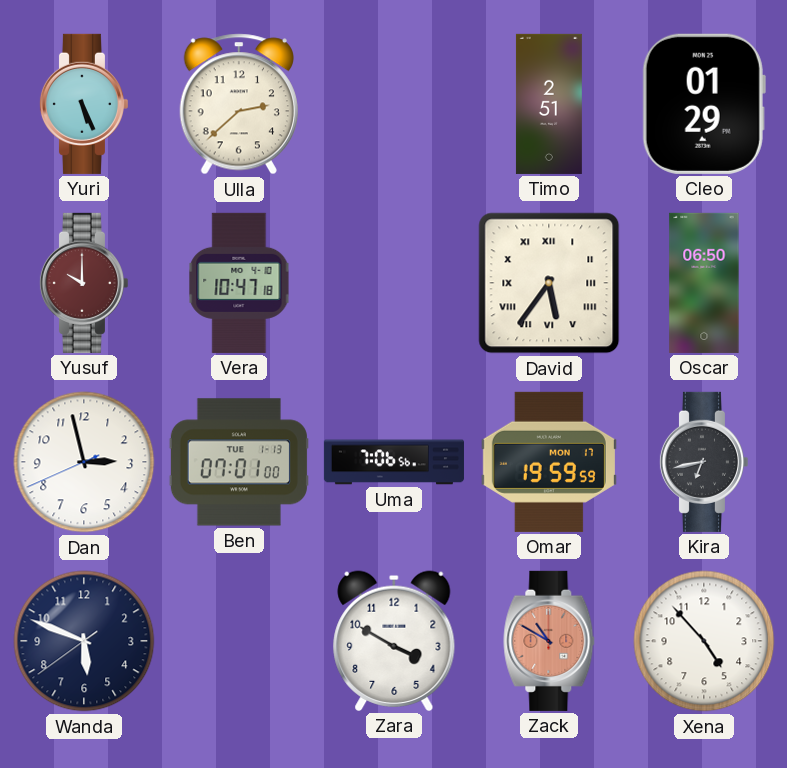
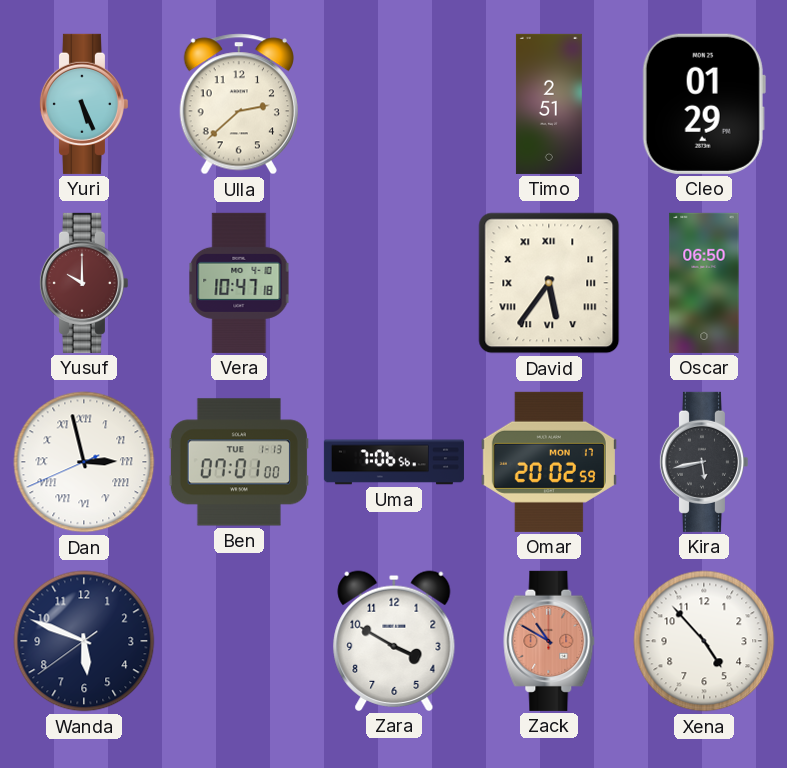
Dan numerals: Arabic -> Roman
Omar: 19:59 -> 20:02
Kira: 6:43 -> 5:43
